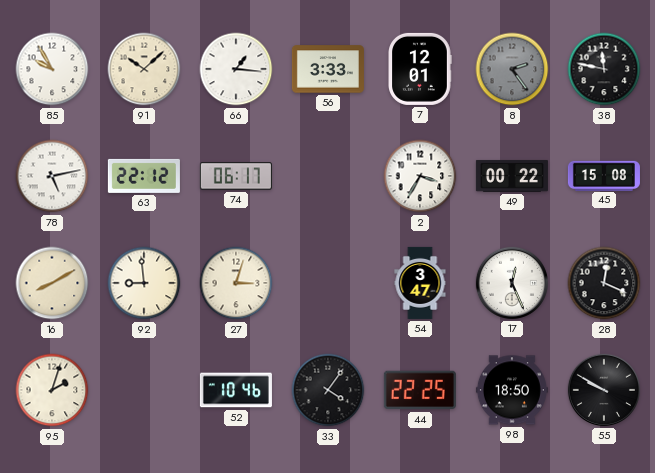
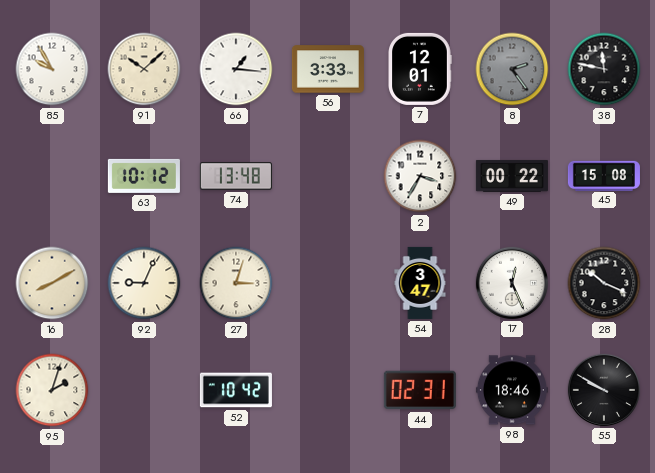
78: 5:13 -> none
63: 22:12 -> 10:12
74: 06:17 -> 13:48
92: 8:59 -> 9:04
28: 12:19 -> 10:19
52: 10:46 -> 10:42
33: 4:06 -> none
44: 22:25 -> 02:31
98: 18:50 -> 18:46
